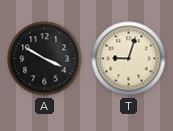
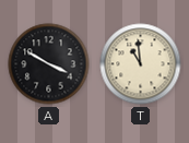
T: 9:03 -> 10:59
